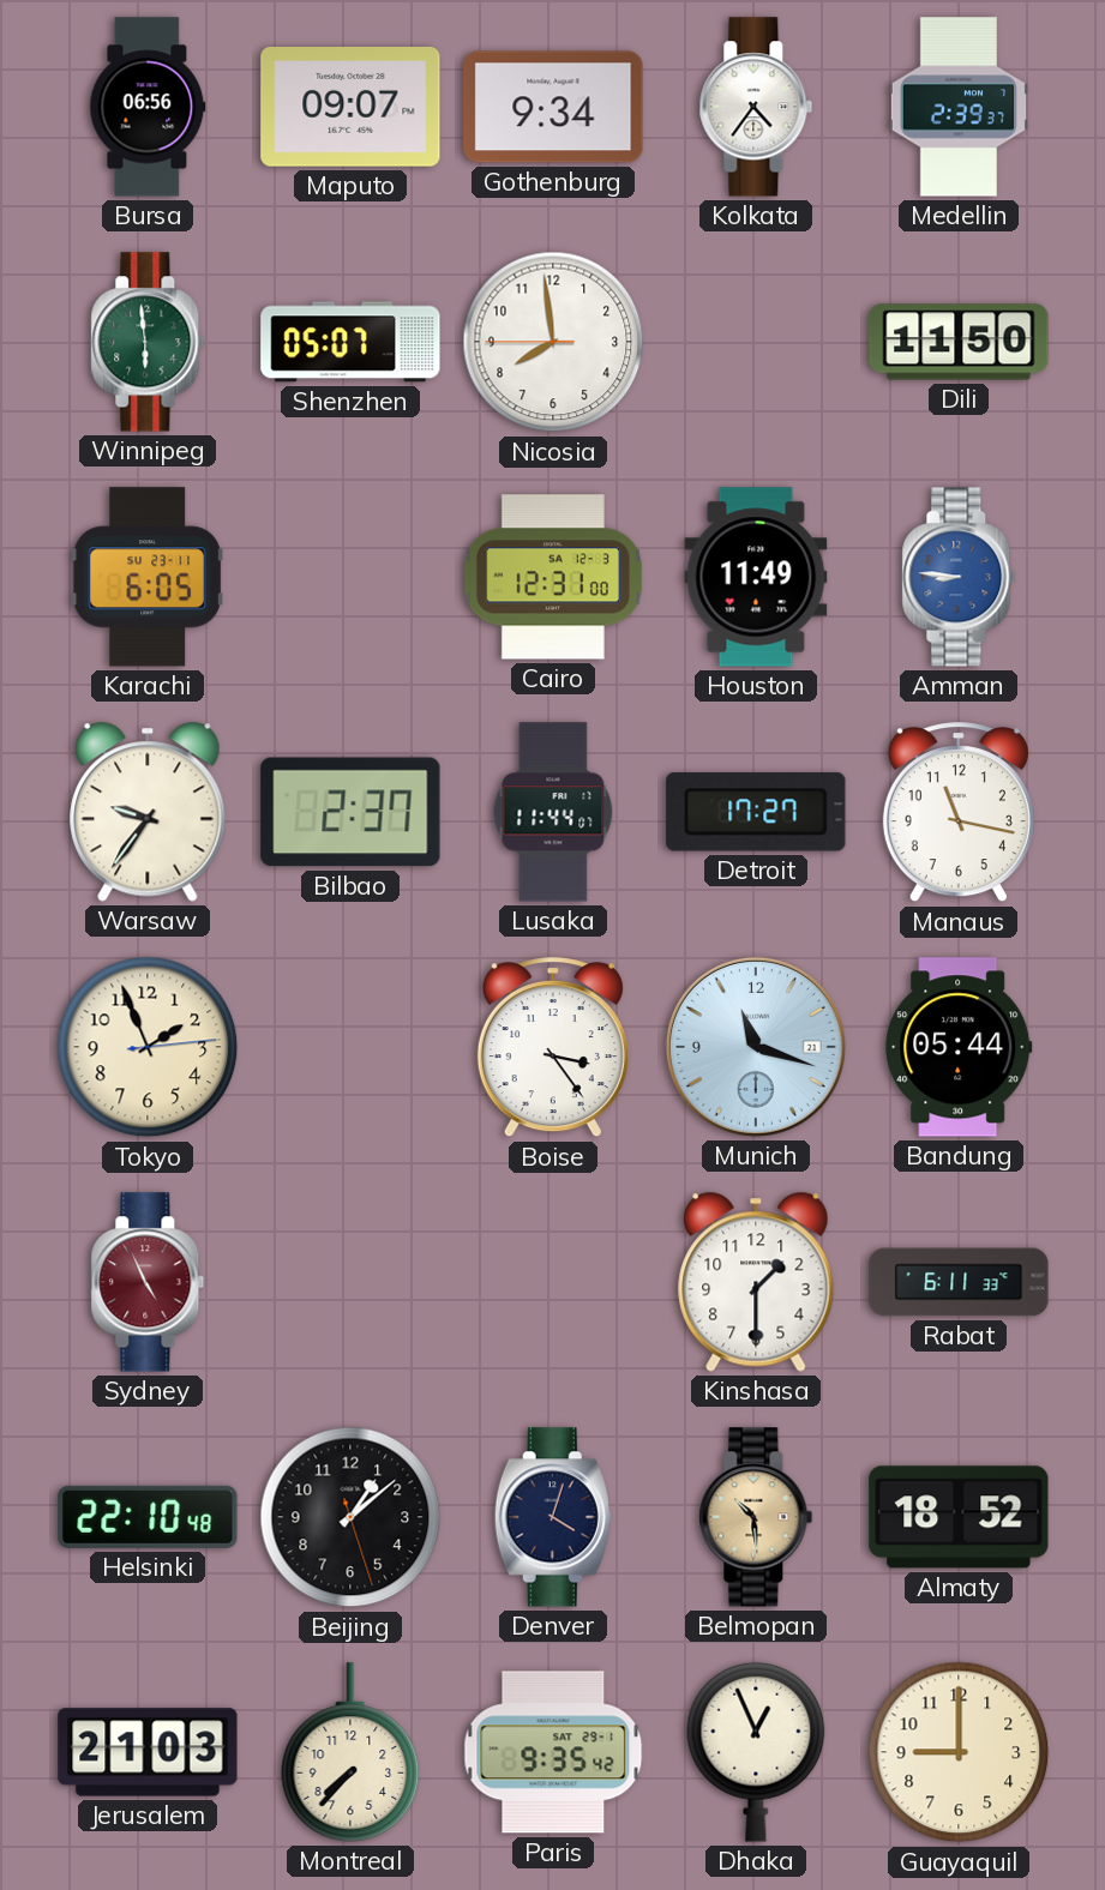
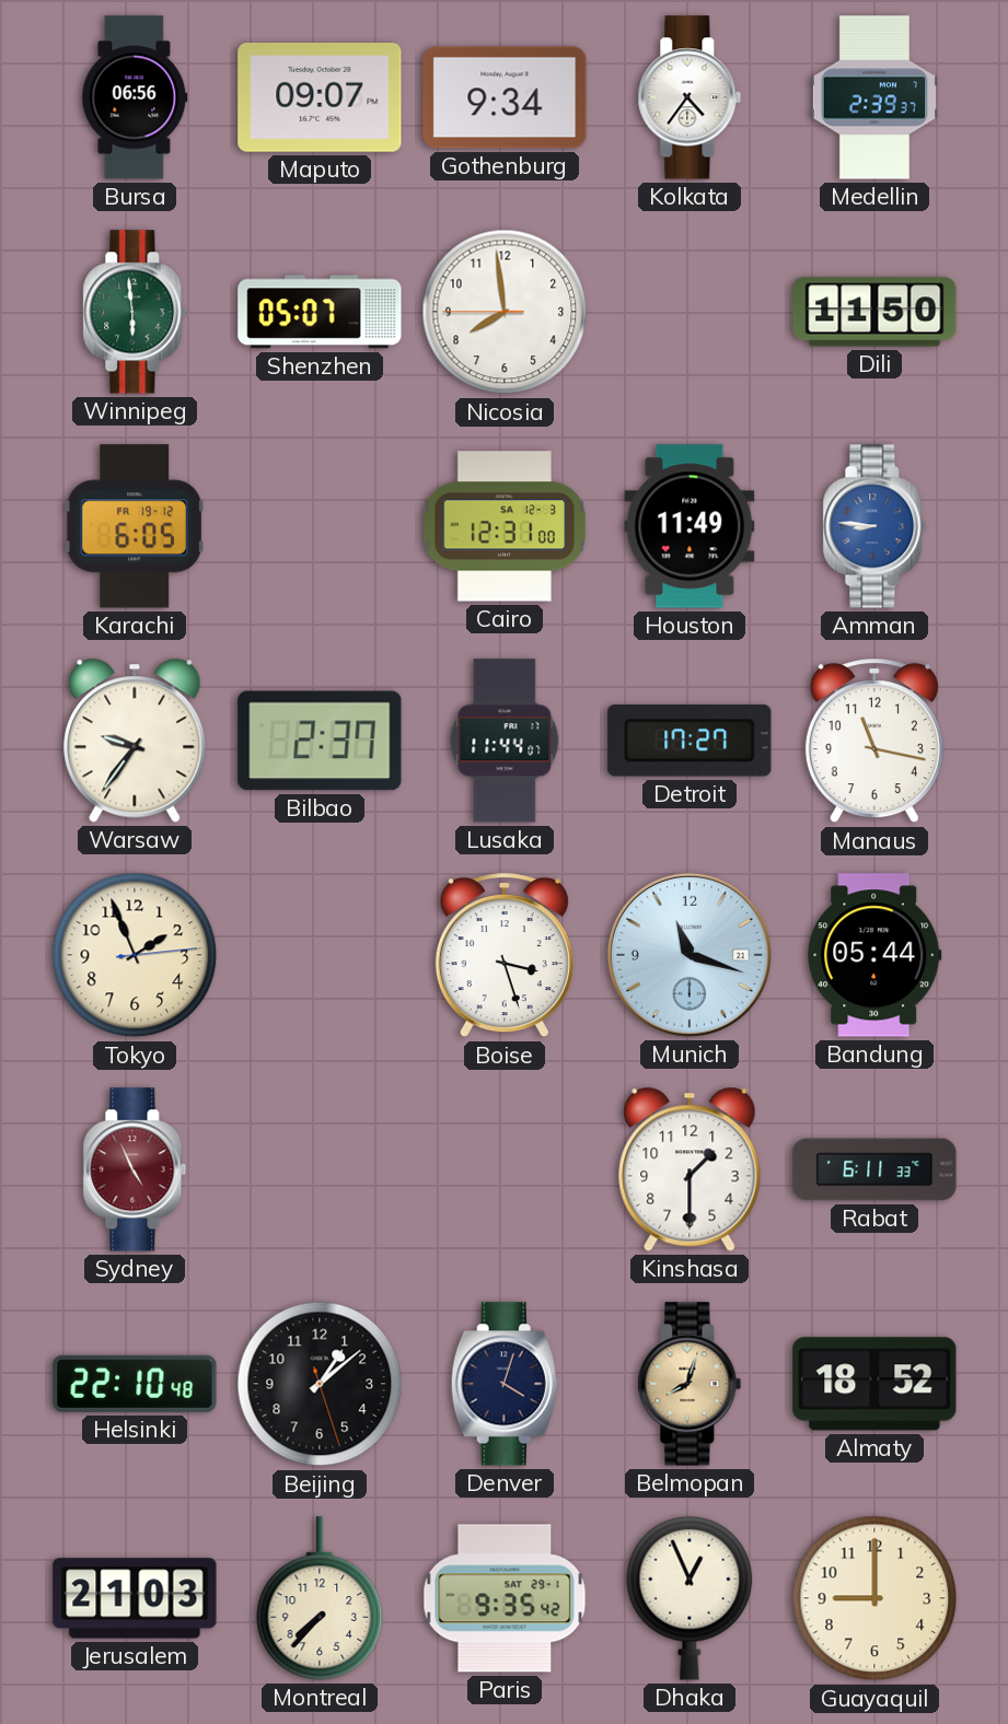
Karachi date: SU 23-11 -> FR 19-12
Boise: 3:24 -> 3:27
Belmopan: 10:29 -> 8:03
